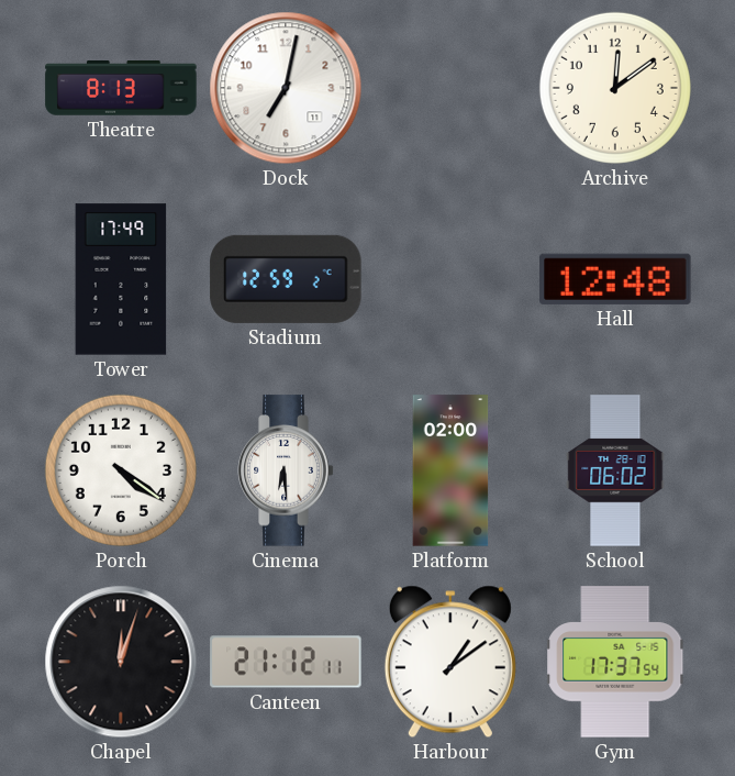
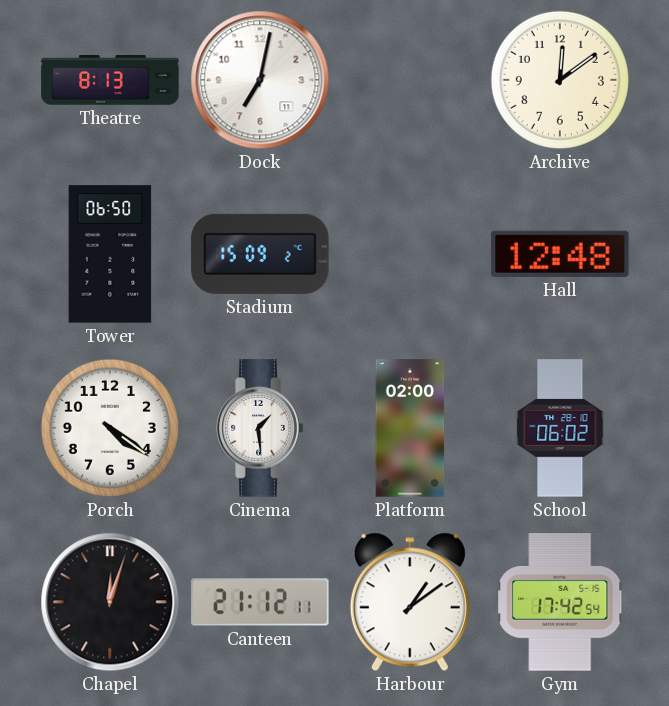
Tower: 17:49 -> 06:50
Stadium: 12:59 -> 15:09
Cinema: 6:29 -> 1:29
Gym: 17:37 -> 17:42
